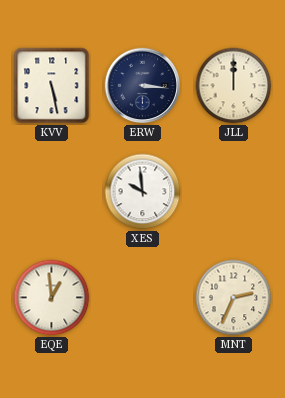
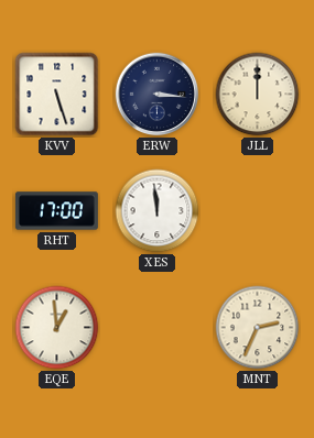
KVV: 5:28 -> 5:27
RHT: none -> 17:00
XES: 9:59 -> 11:59
